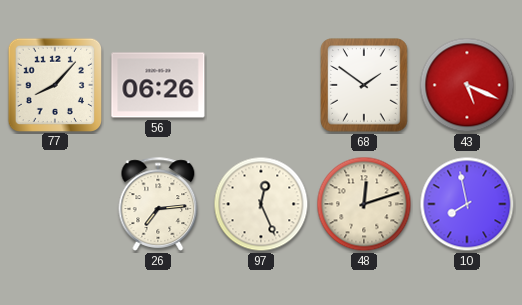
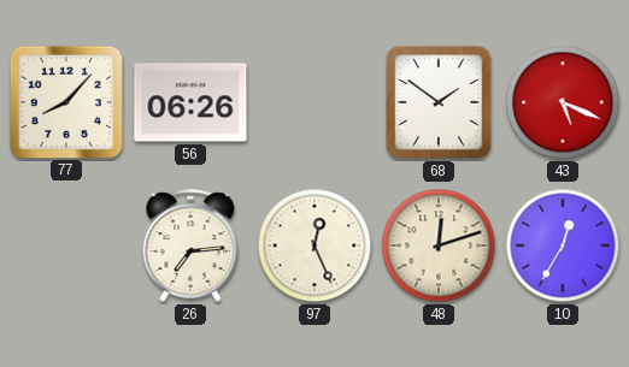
10: 7:58 -> 12:35
